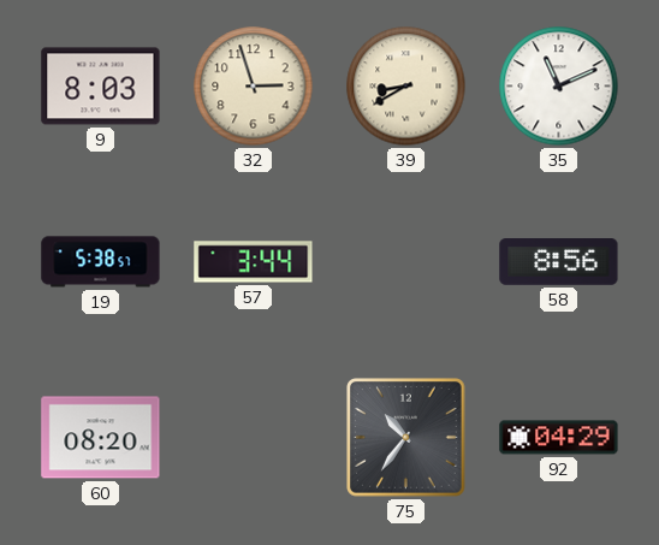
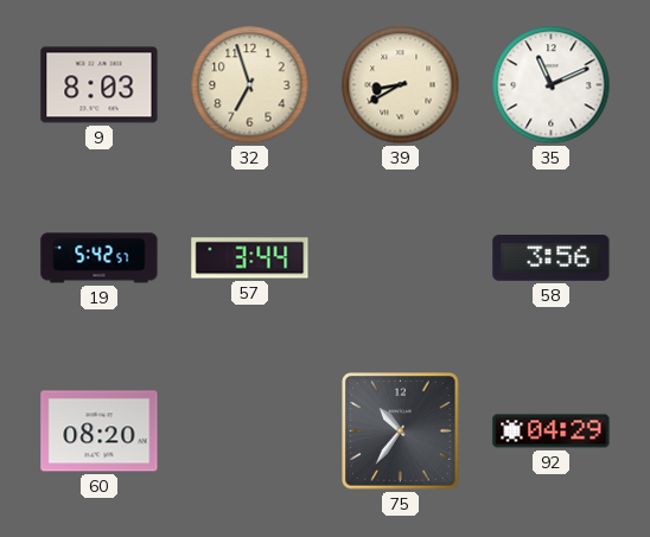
32: 2:57 -> 6:57
19: 5:38 -> 5:42
58: 8:56 -> 3:56
